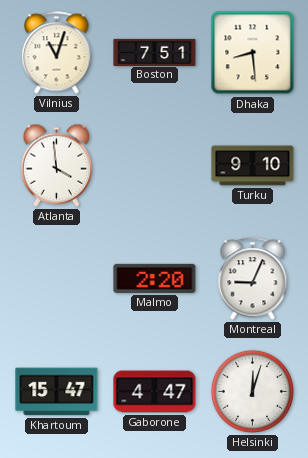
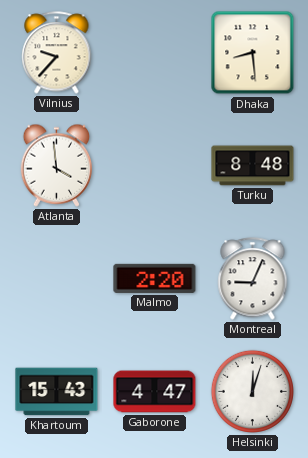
Vilnius: 11:03 -> 9:37
Boston: 7:51 -> none
Turku: 9:10 -> 8:48
Khartoum: 15:47 -> 15:43
